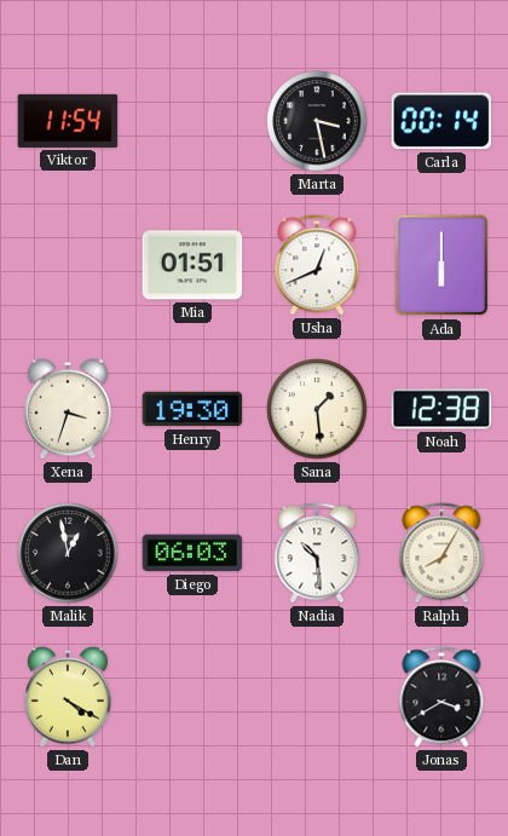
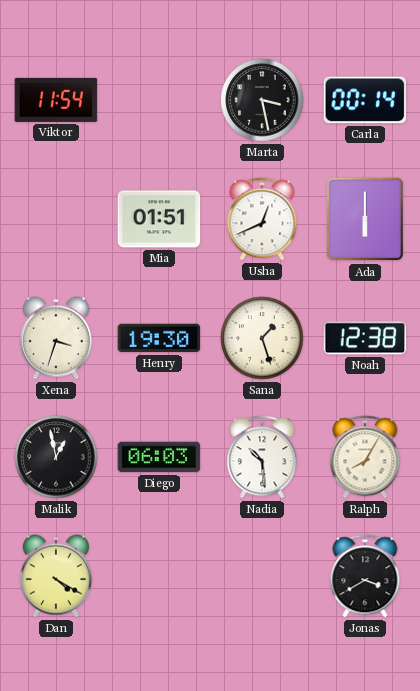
Sana: 1:29 -> 1:27
